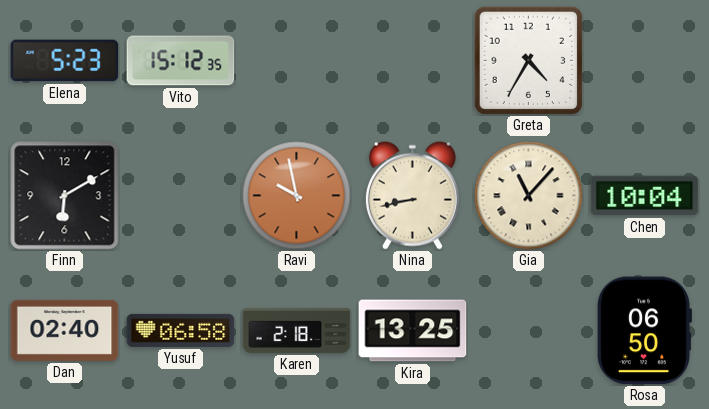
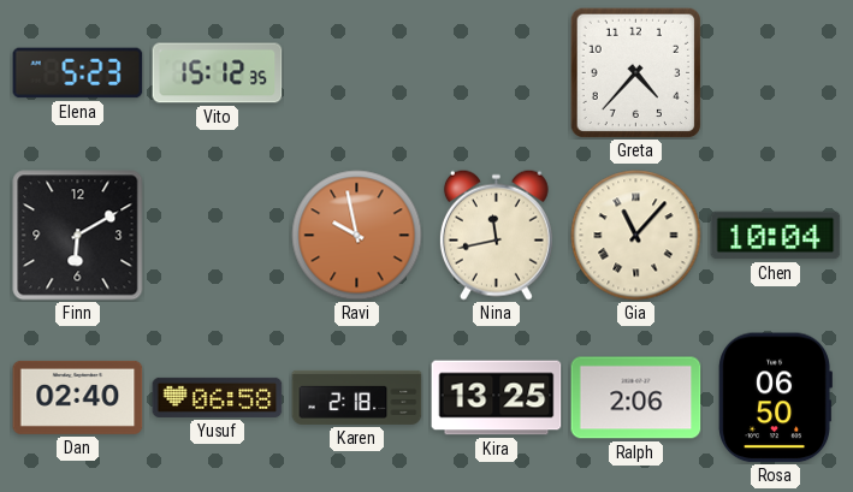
Greta: 4:35 -> 4:37
Nina: 8:43 -> 11:43
Ralph: none -> 2:06
